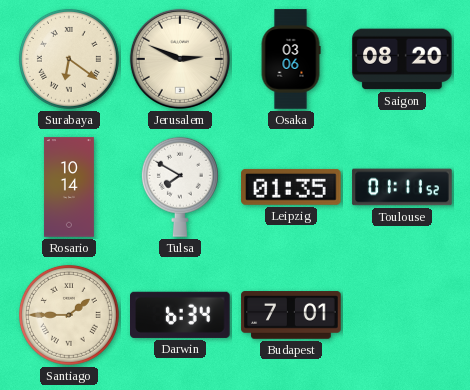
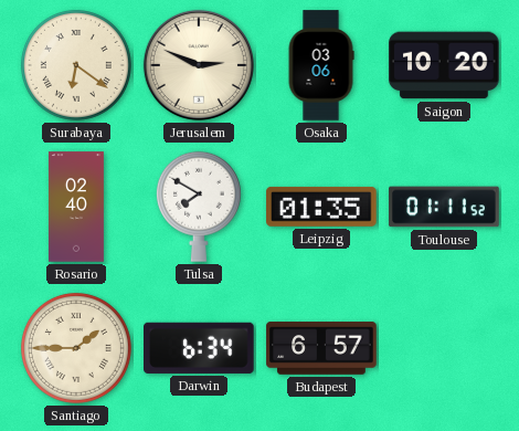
Saigon: 08:20 -> 10:20
Rosario: 10:14 -> 02:40
Budapest: 7:01 -> 6:57
